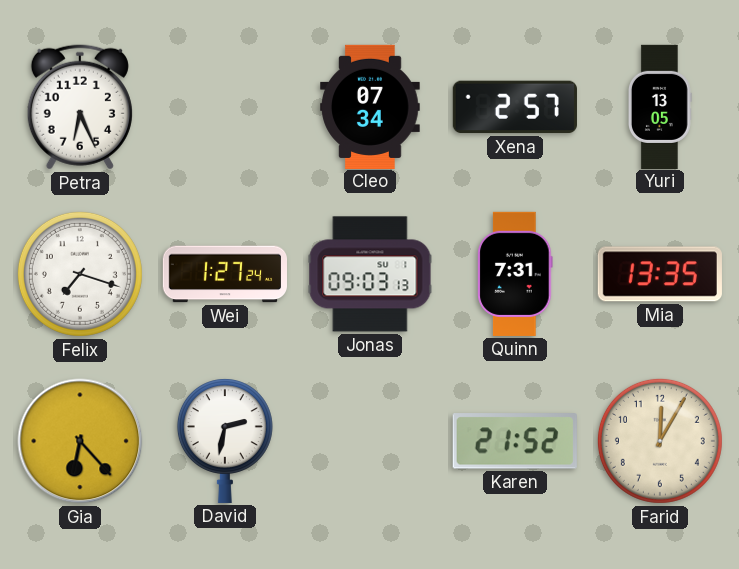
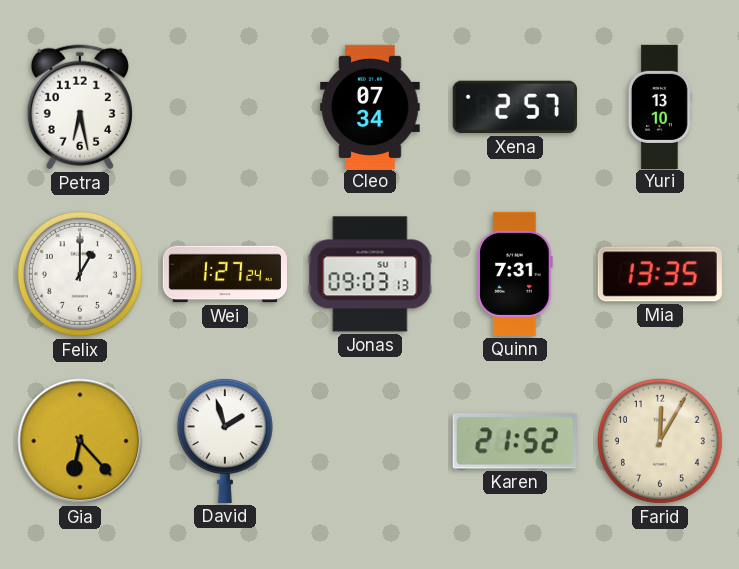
Petra: 6:26 -> 6:28
Yuri: 13:05 -> 13:10
Felix: 7:18 -> 1:00
David: 2:32 -> 1:57
